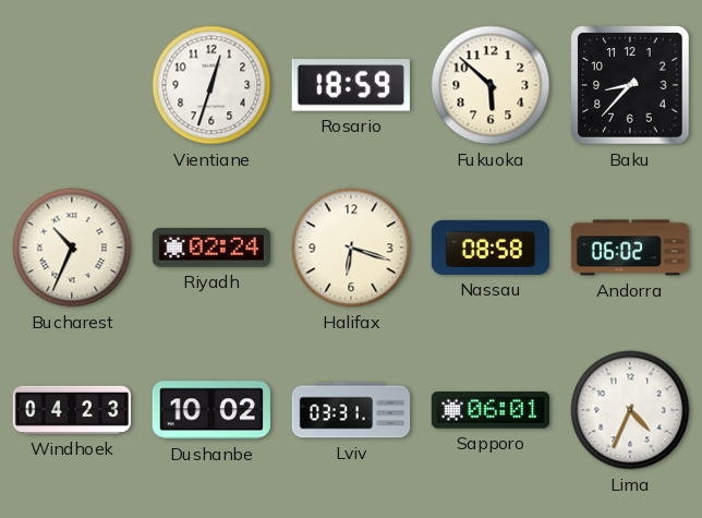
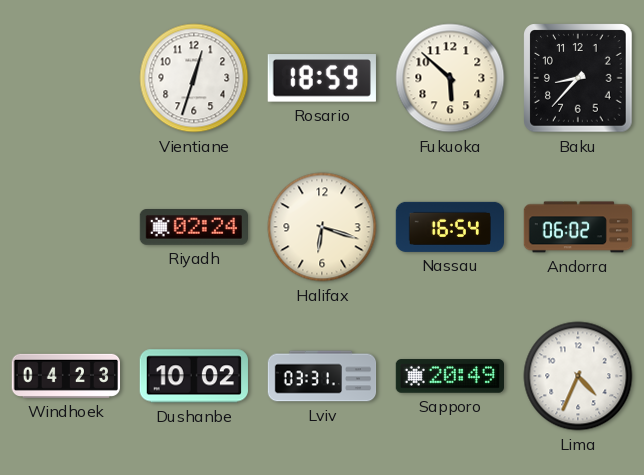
Bucharest: 10:34 -> none
Nassau: 08:58 -> 16:54
Sapporo: 06:01 -> 20:49
